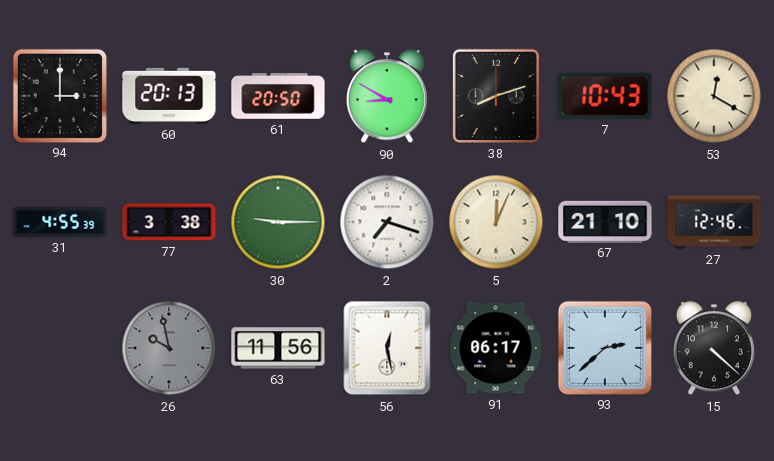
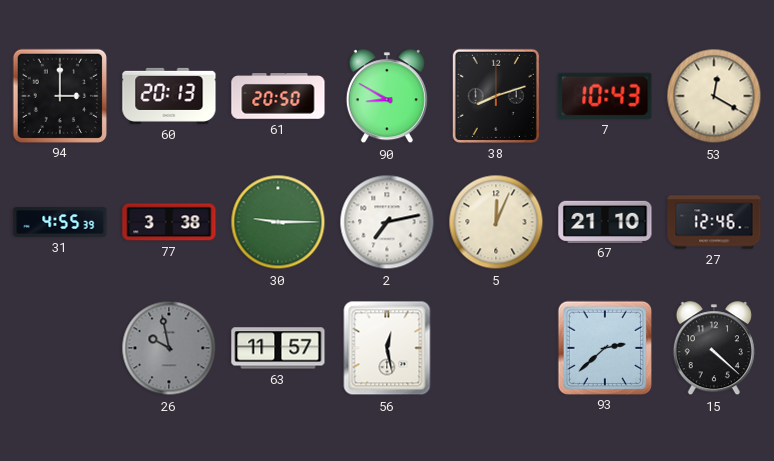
2: 7:18 -> 7:13
63: 11:56 -> 11:57
91: 06:17 -> none
